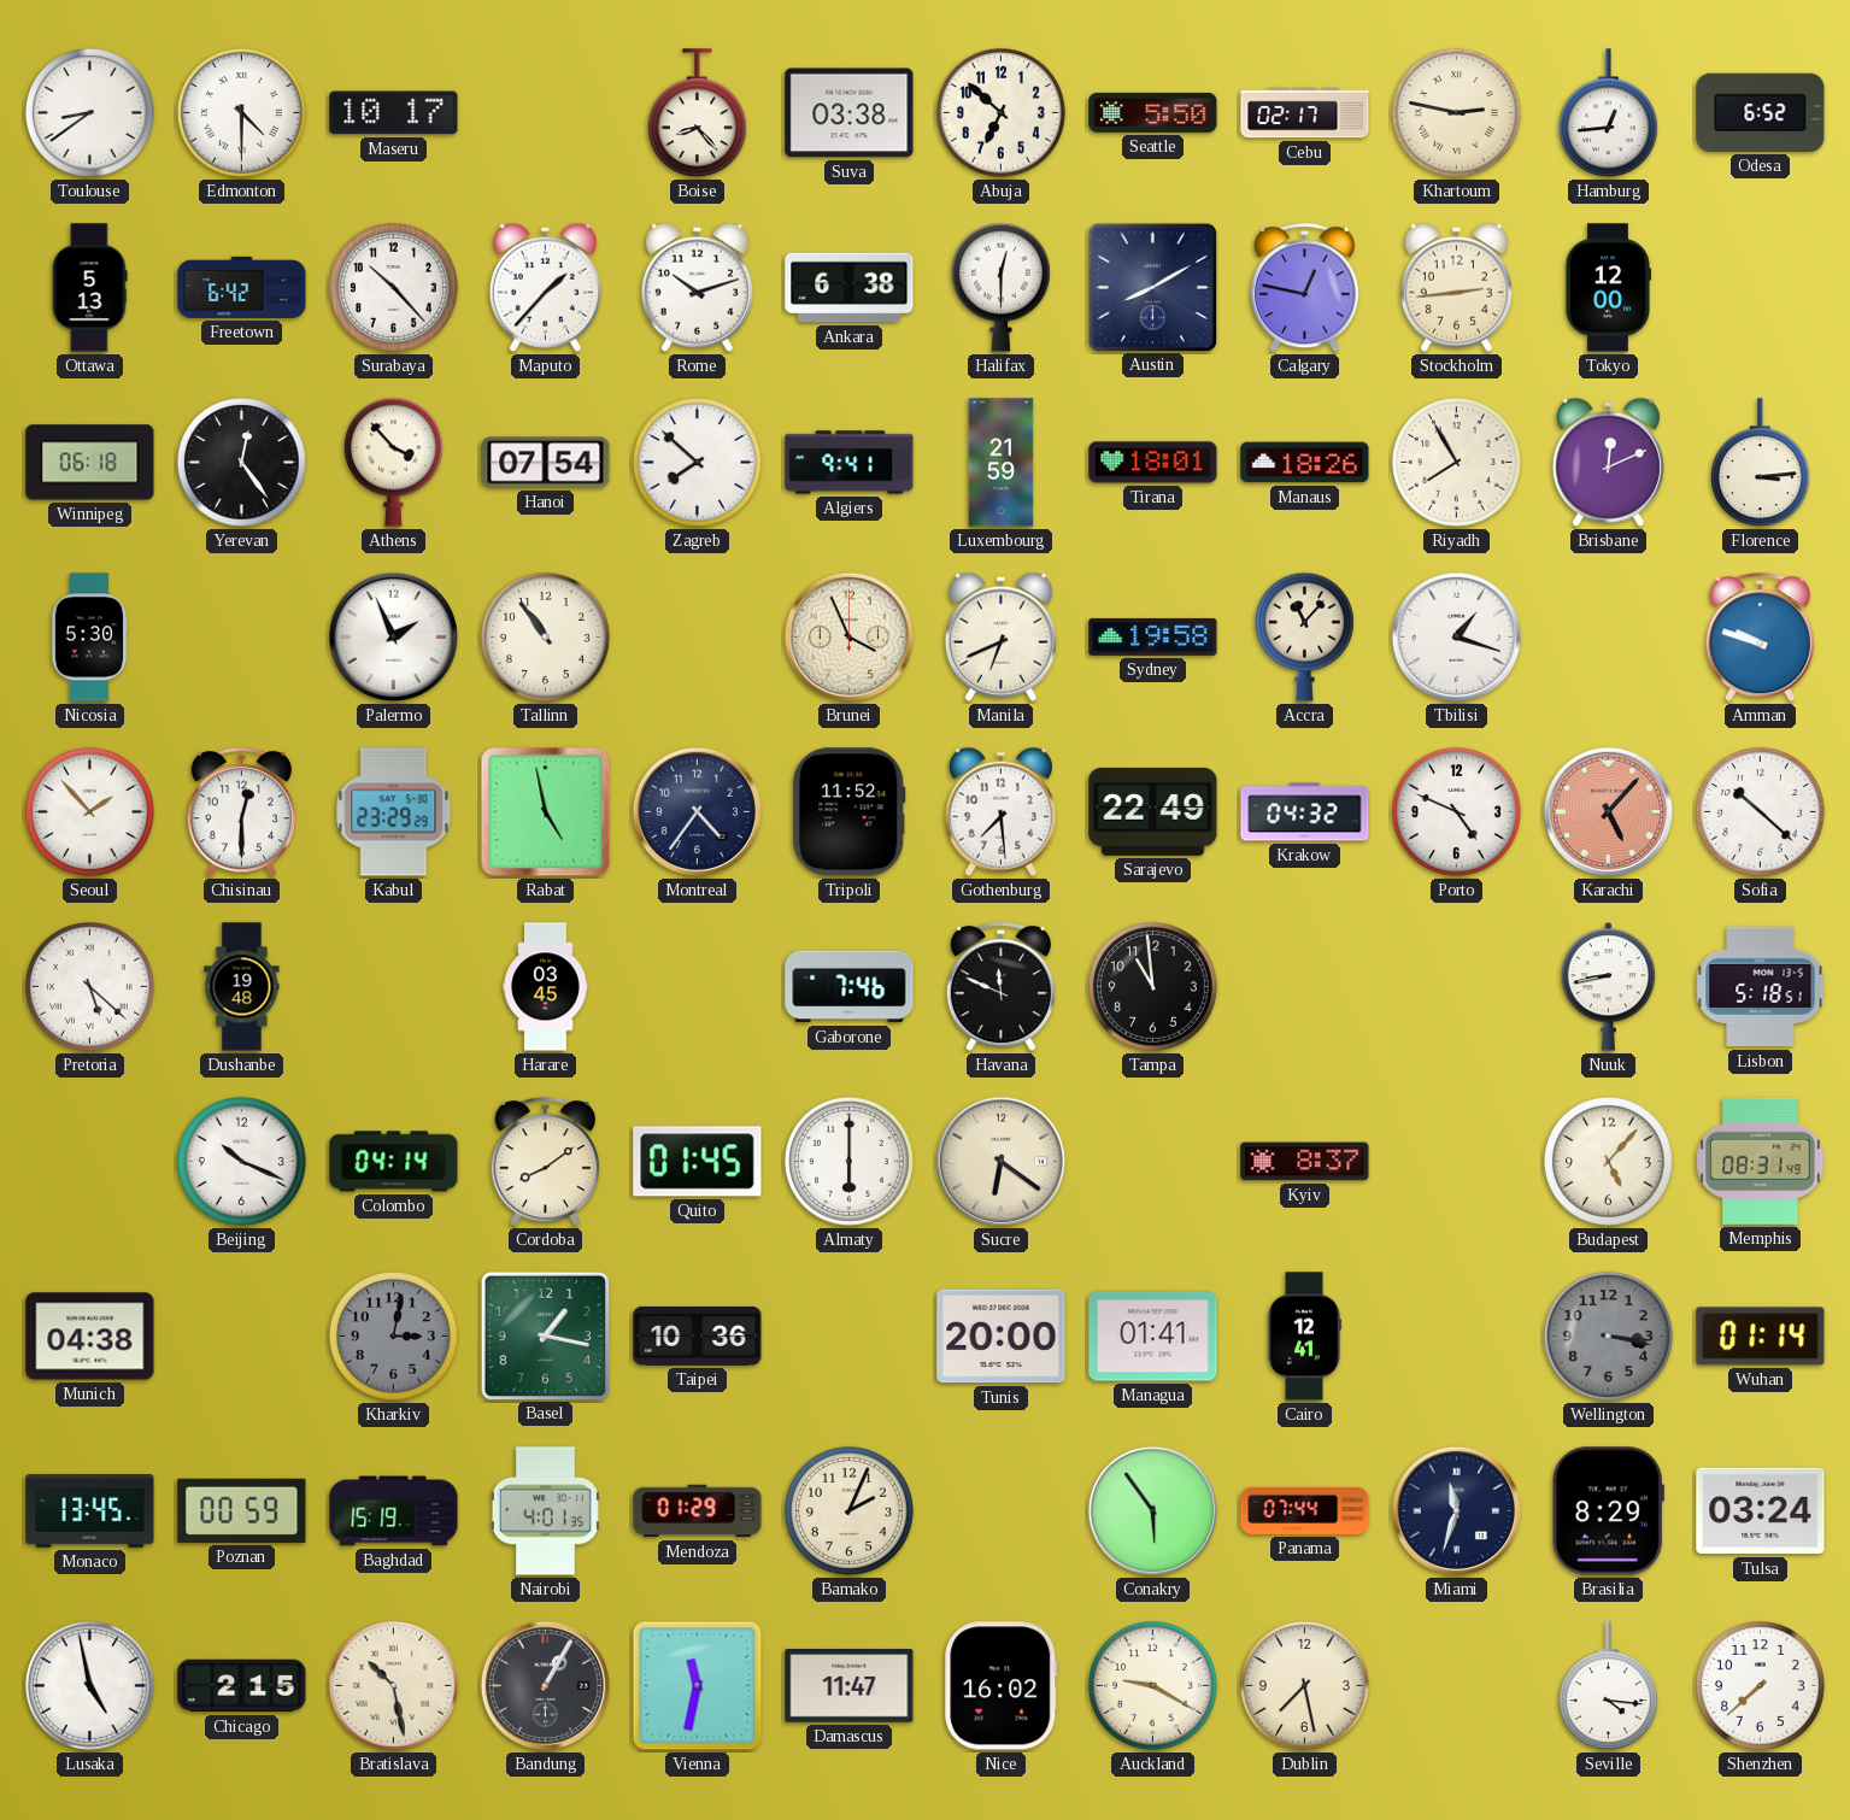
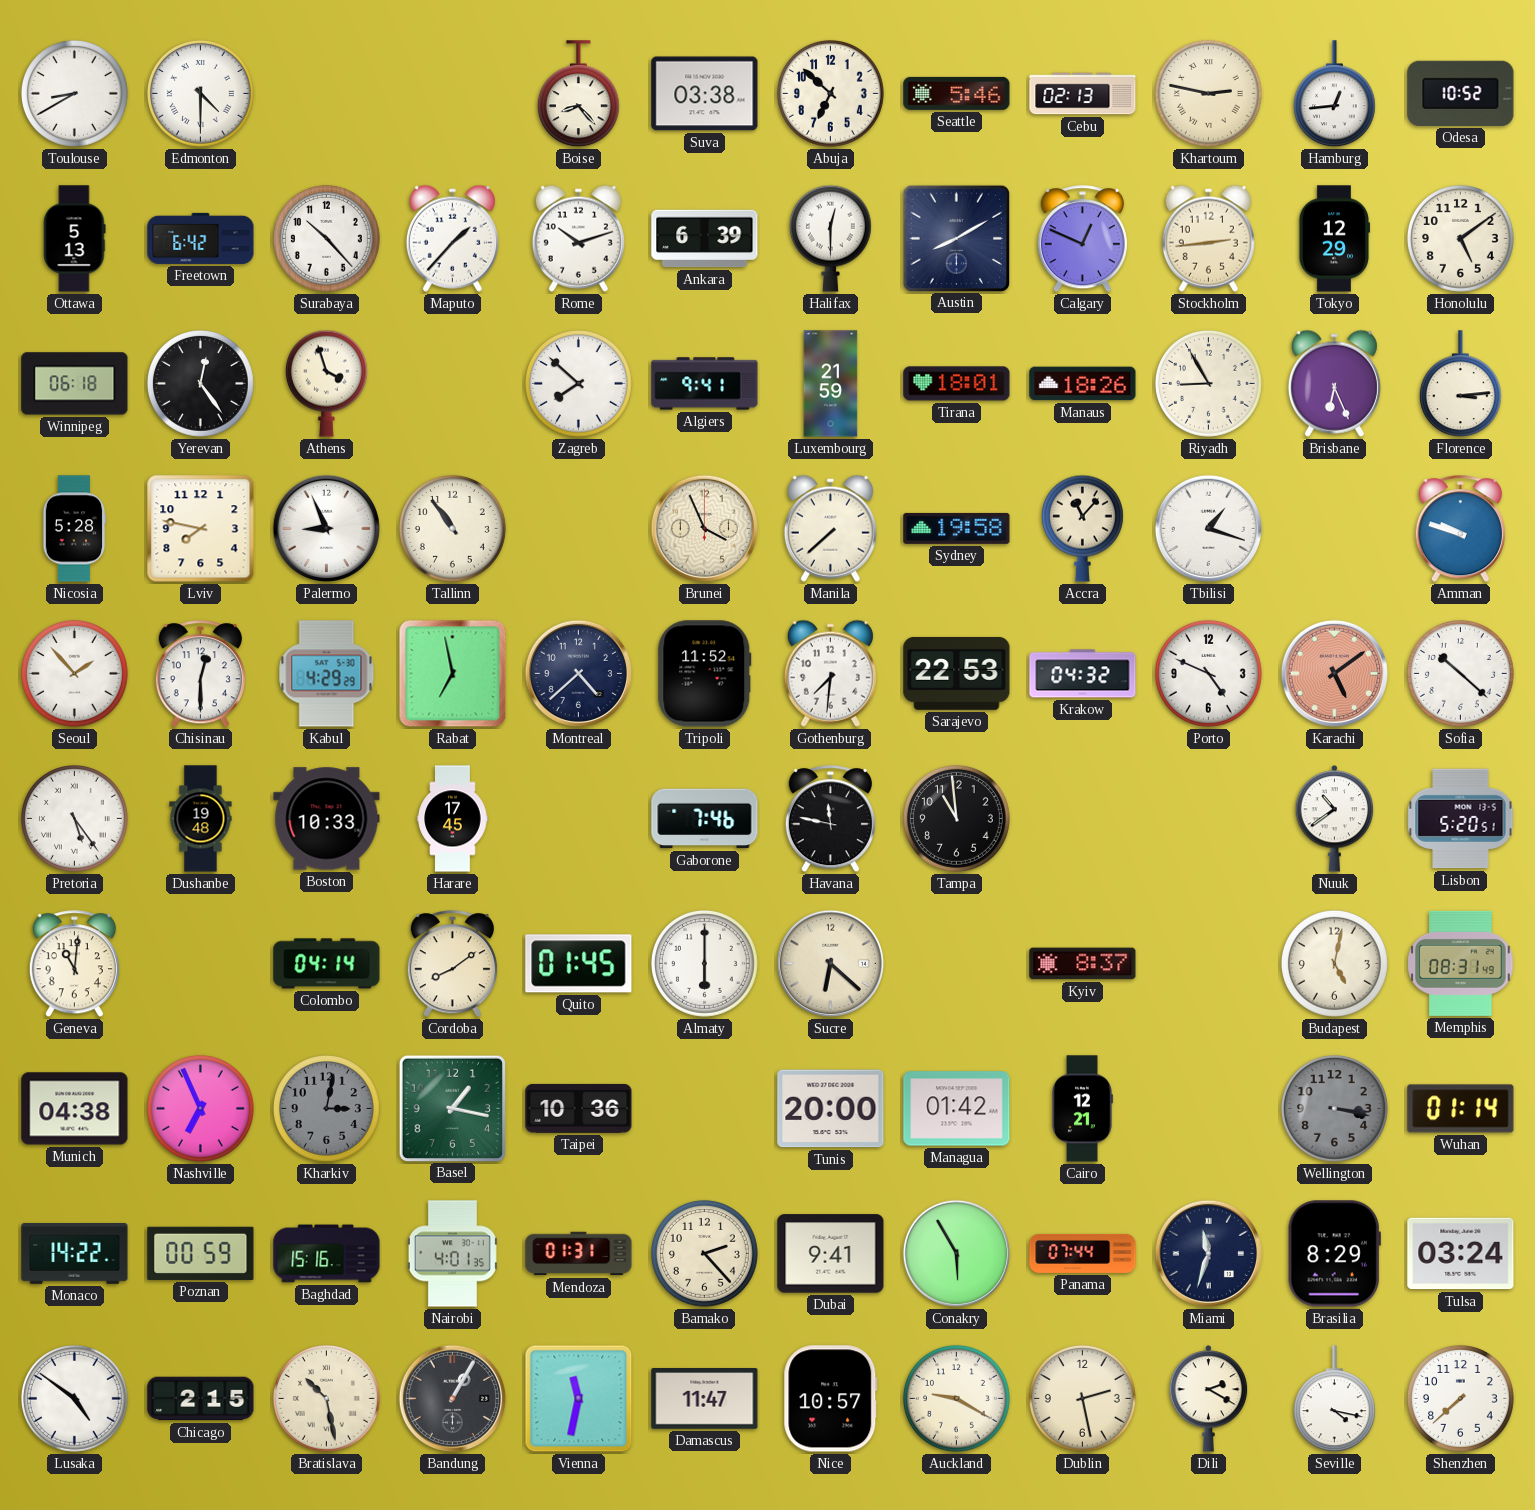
Toulouse: 8:39 -> 8:40
Maseru: 10:17 -> none
Seattle: 5:50 -> 5:46
Cebu: 02:17 -> 02:13
Odesa: 6:52 -> 10:52
Ankara: 6:38 -> 6:39
Calgary: 12:47 -> 12:49
Tokyo: 12:00 -> 12:29
Honolulu: none -> 5:09
Athens: 3:53 -> 3:57
Hanoi: 07:54 -> none
Riyadh: 7:55 -> 8:55
Brisbane: 12:11 -> 6:26
Nicosia: 5:30 -> 5:28
Lviv: none -> 7:47
Palermo: 1:56 -> 8:56
Manila: 6:41 -> 7:38
Kabul: 23:29 -> 4:29
Rabat: 4:58 -> 6:58
Montreal: 4:36 -> 4:38
Gothenburg: 7:29 -> 7:31
Sarajevo: 22:49 -> 22:53
Karachi: 5:07 -> 5:09
Pretoria: 5:22 -> 5:24
Boston: none -> 10:33
Harare: 03:45 -> 17:45
Havana: 11:49 -> 11:47
Nuuk: 8:43 -> 10:39
Lisbon: 5:18 -> 5:20
Geneva: none -> 11:01
Beijing: 10:19 -> none
Sucre: 6:21 -> 6:22
Budapest: 5:07 -> 5:02
Nashville: none -> 6:56
Managua: 01:41 -> 01:42
Cairo: 12:41 -> 12:21
Monaco: 13:45 -> 14:22
Baghdad: 15:19 -> 15:16
Mendoza: 01:29 -> 01:31
Bamako: 2:04 -> 2:23
Dubai: none -> 9:41
Conakry: 5:54 -> 5:55
Lusaka: 4:58 -> 4:51
Nice: 16:02 -> 10:57
Dublin: 7:28 -> 2:28
Dili: none -> 2:20
Seville: 4:16 -> 4:17
